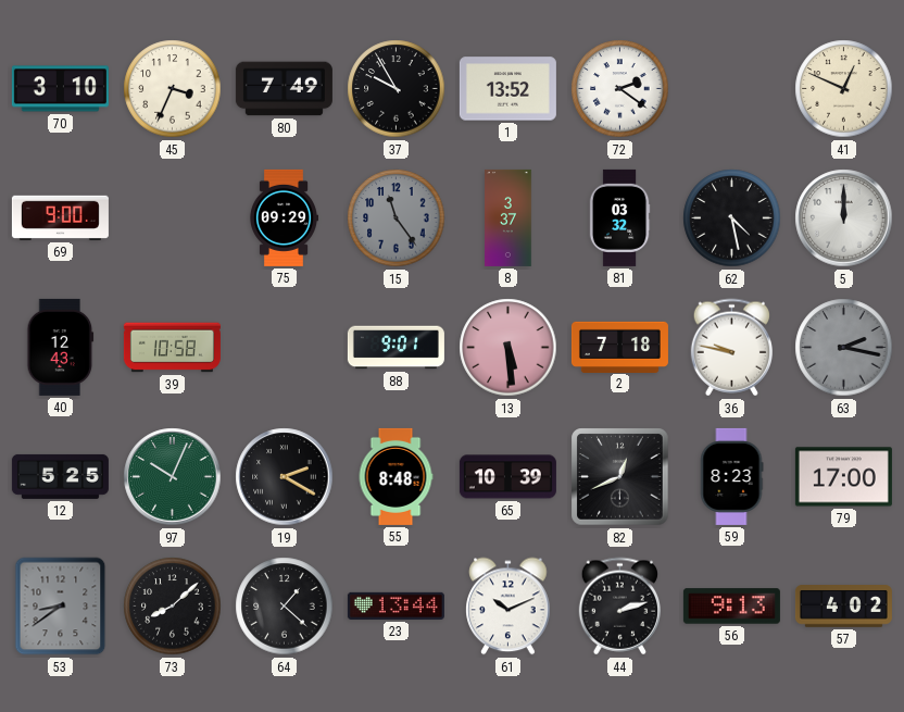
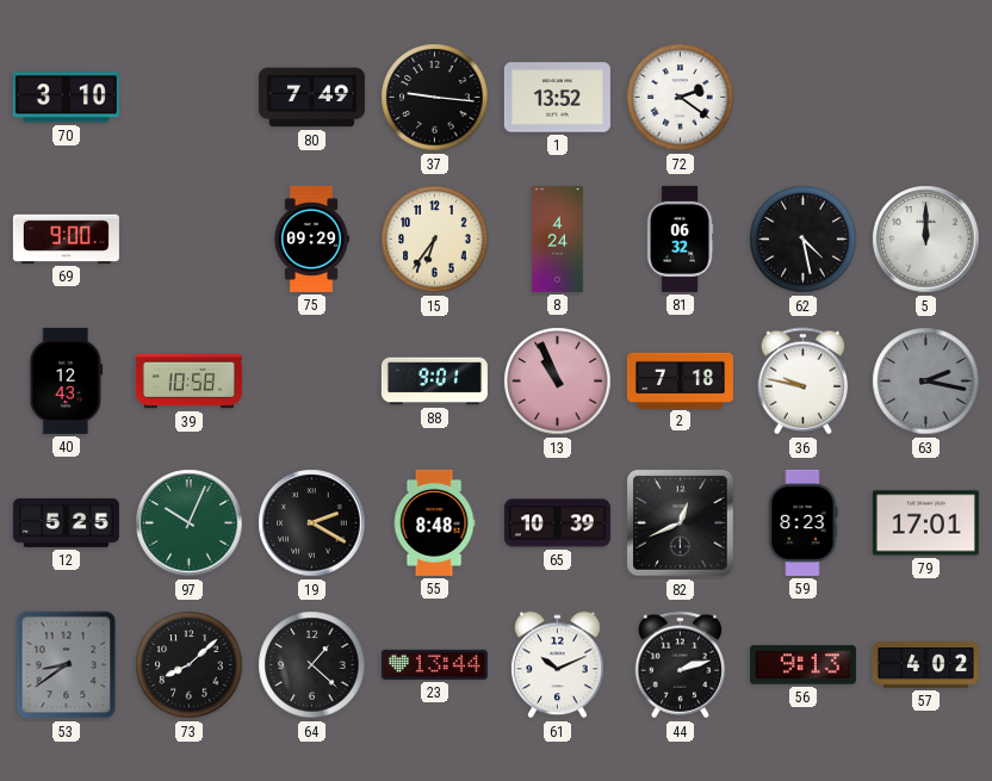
45: 3:34 -> none
37: 9:55 -> 9:16
41: 12:49 -> none
15: 11:24 -> 6:36
15 dial: grey -> cream
8: 3:37 -> 4:24
81: 03:32 -> 06:32
13: 5:29 -> 10:56
79: 17:00 -> 17:01
